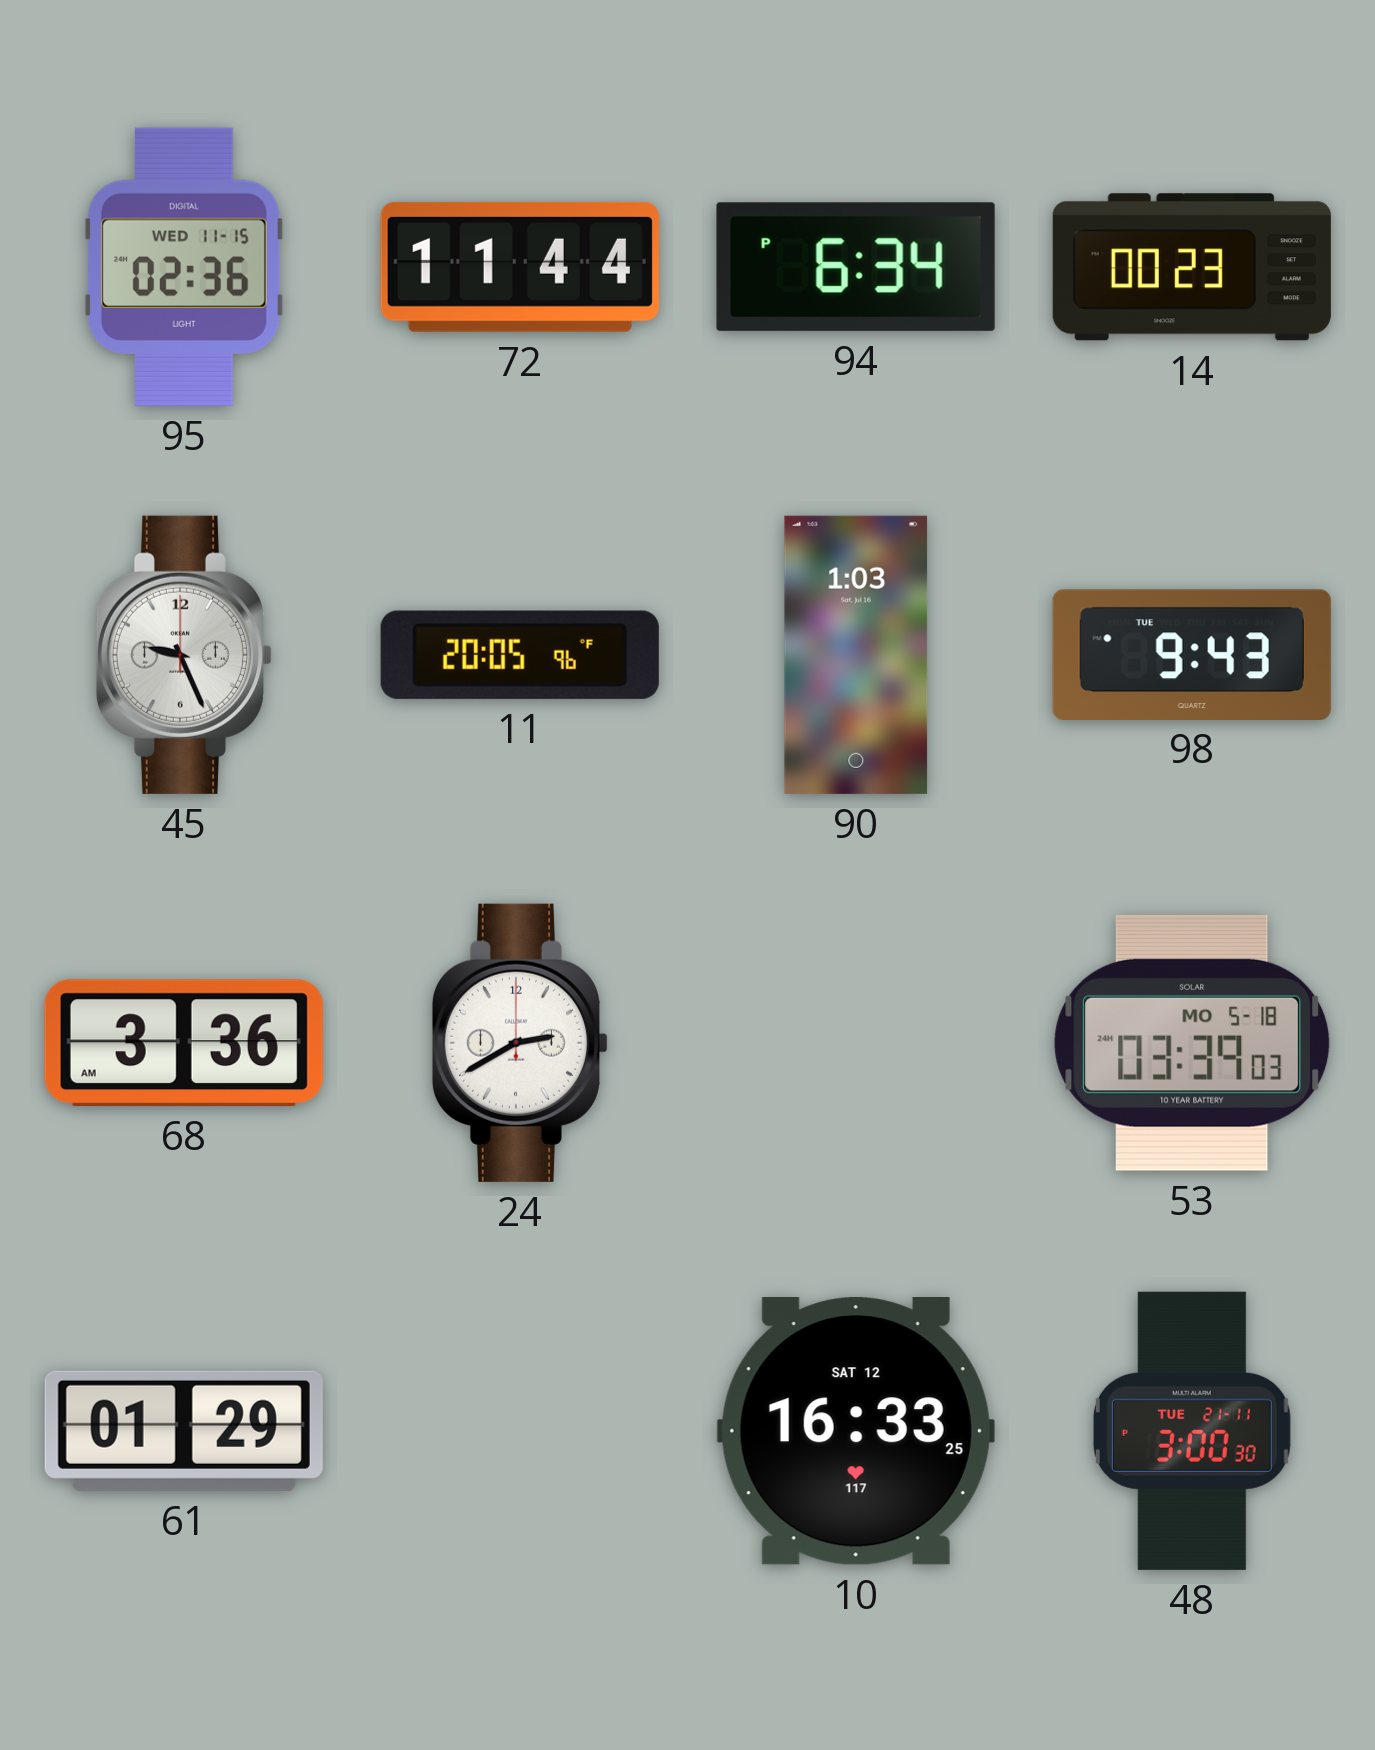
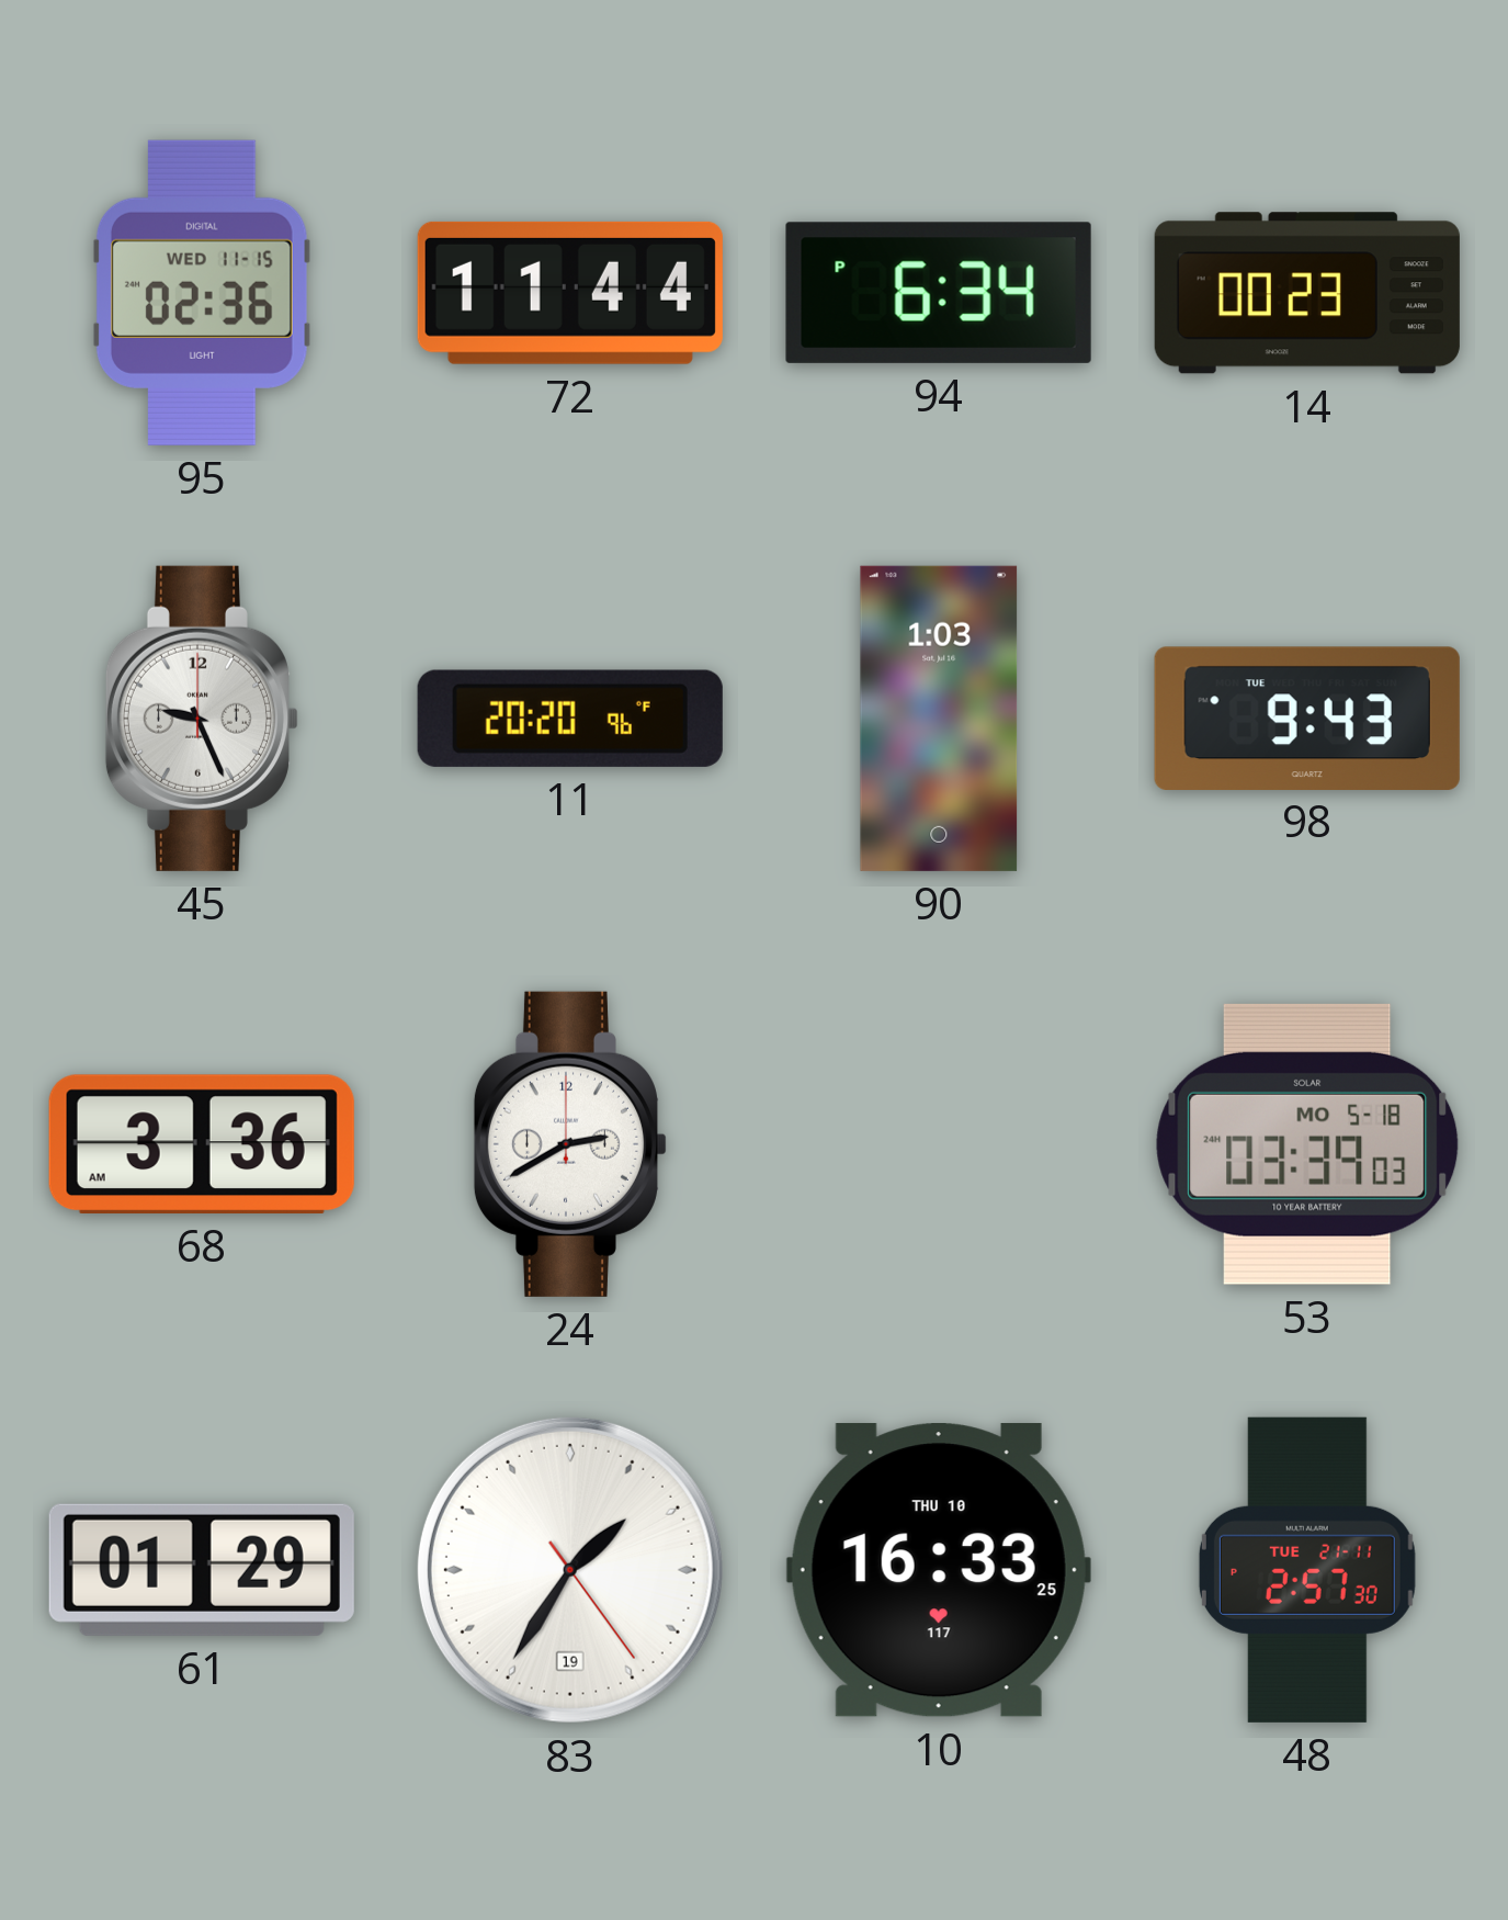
11: 20:05 -> 20:20
83: none -> 1:35
10 date: SAT 12 -> THU 10
48: 3:00 -> 2:57
